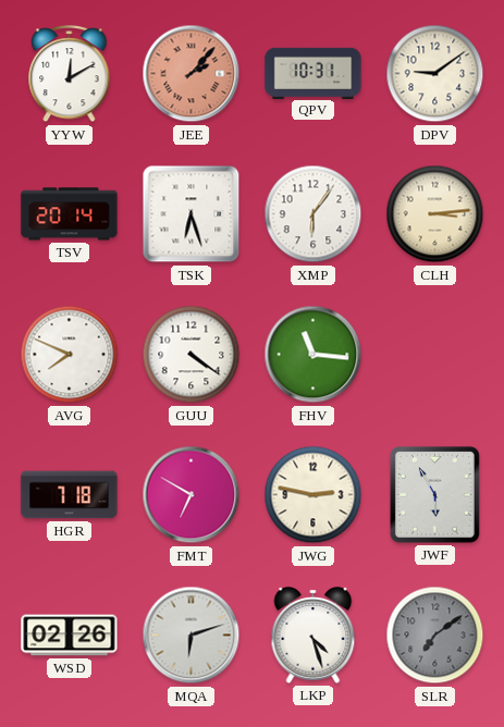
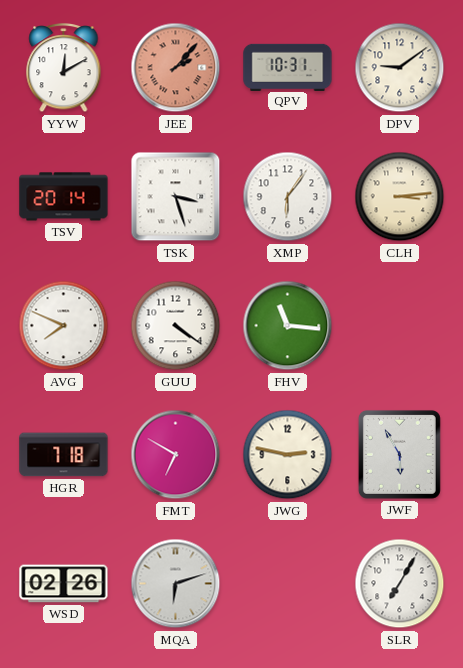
TSK: 6:27 -> 3:27
LKP: 4:27 -> none
SLR: 7:09 -> 7:05
SLR dial: grey -> white
